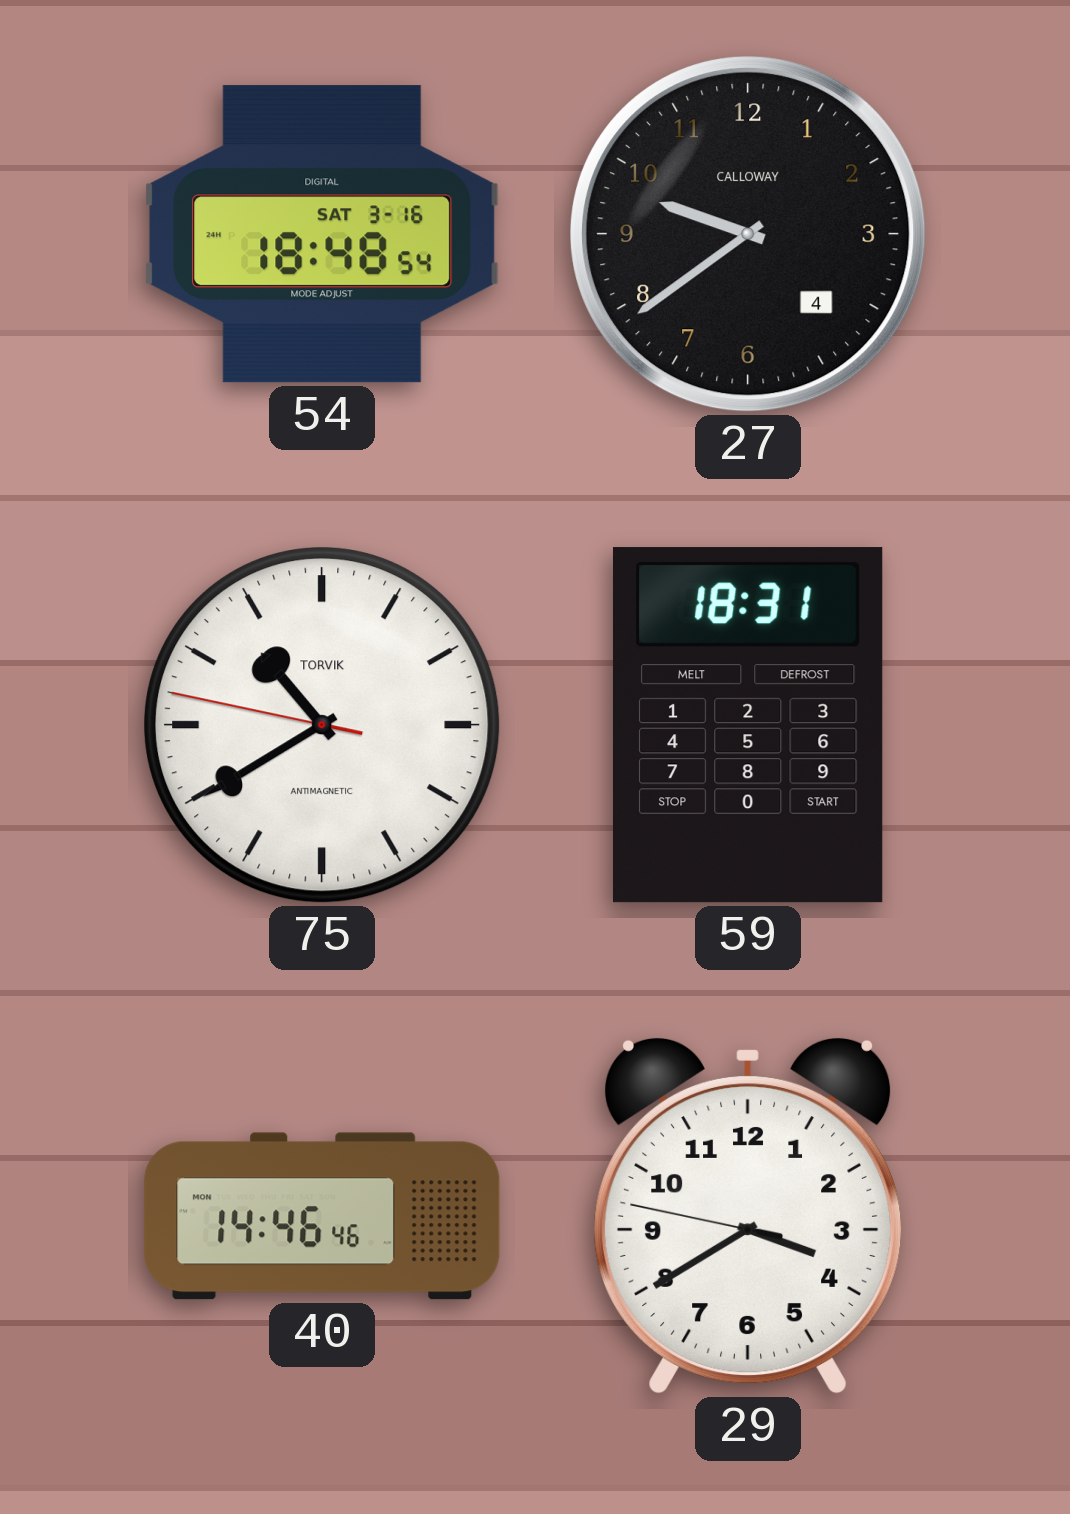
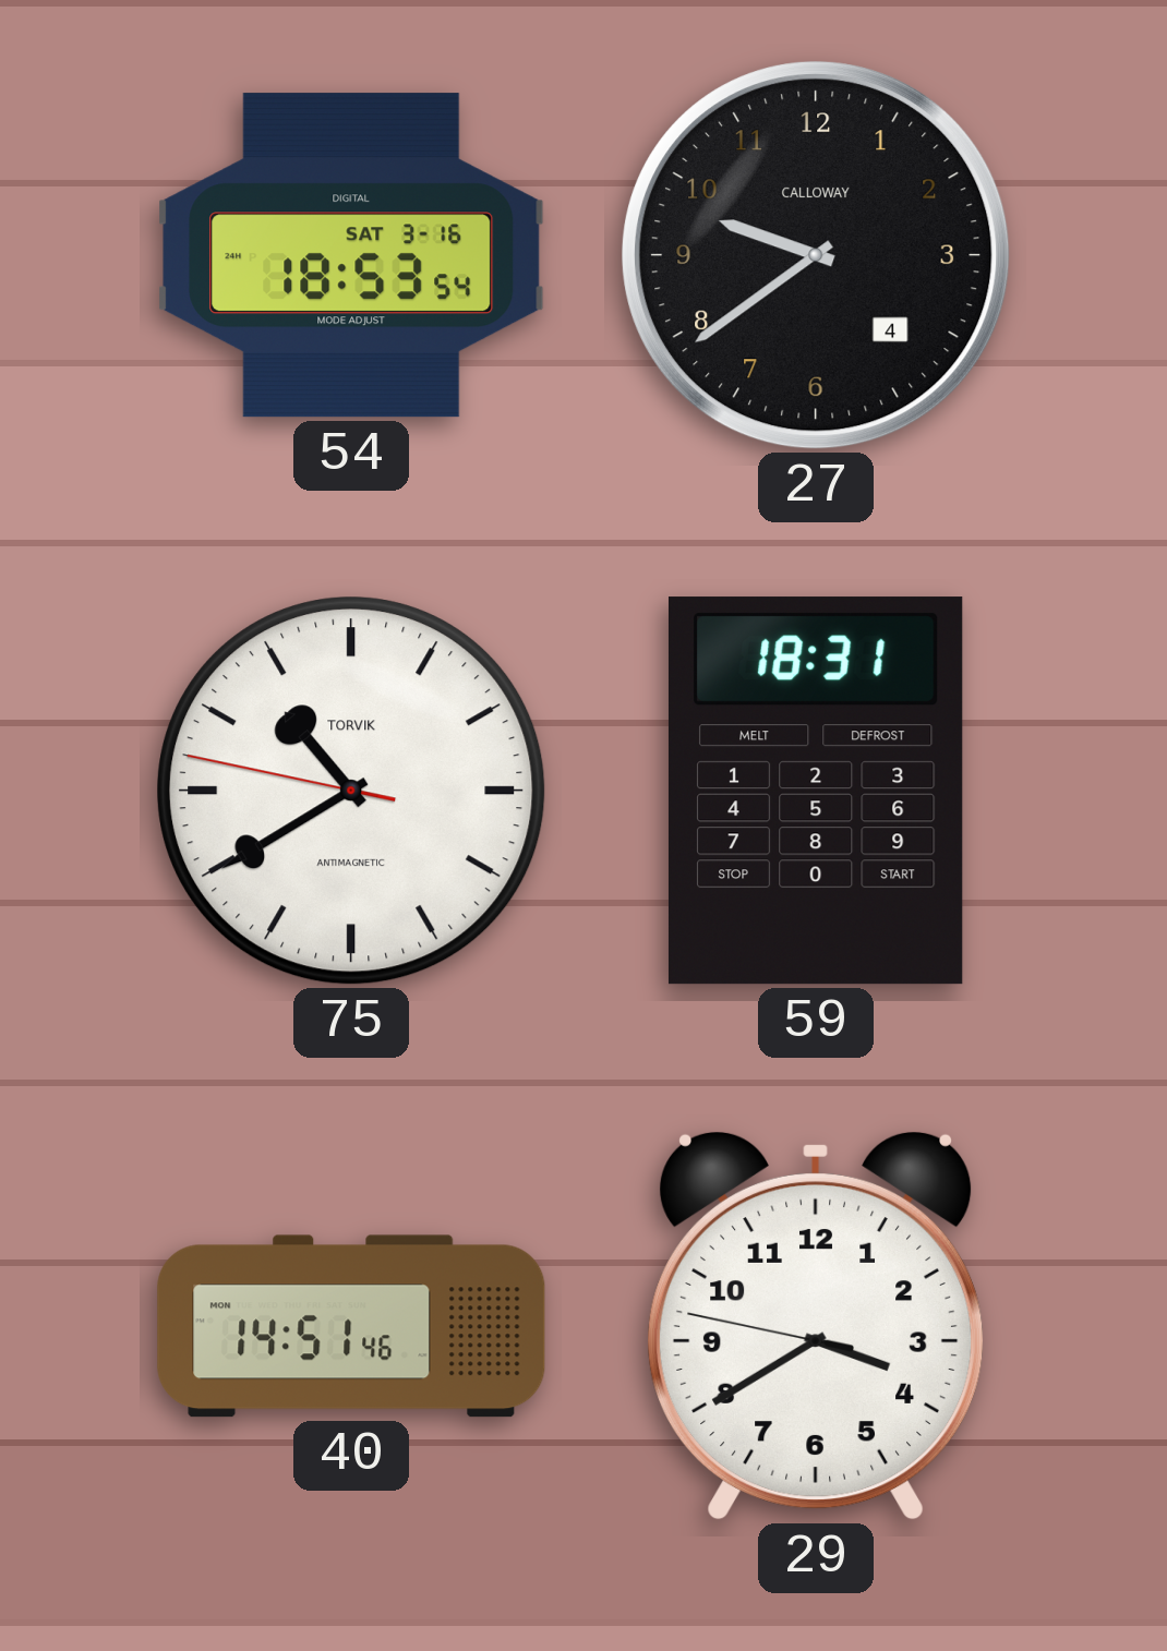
54: 18:48 -> 18:53
40: 14:46 -> 14:51
